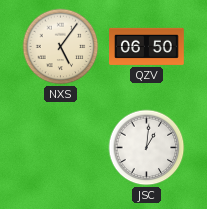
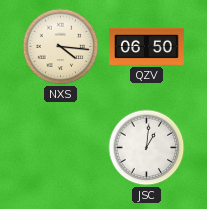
NXS: 5:06 -> 4:16
